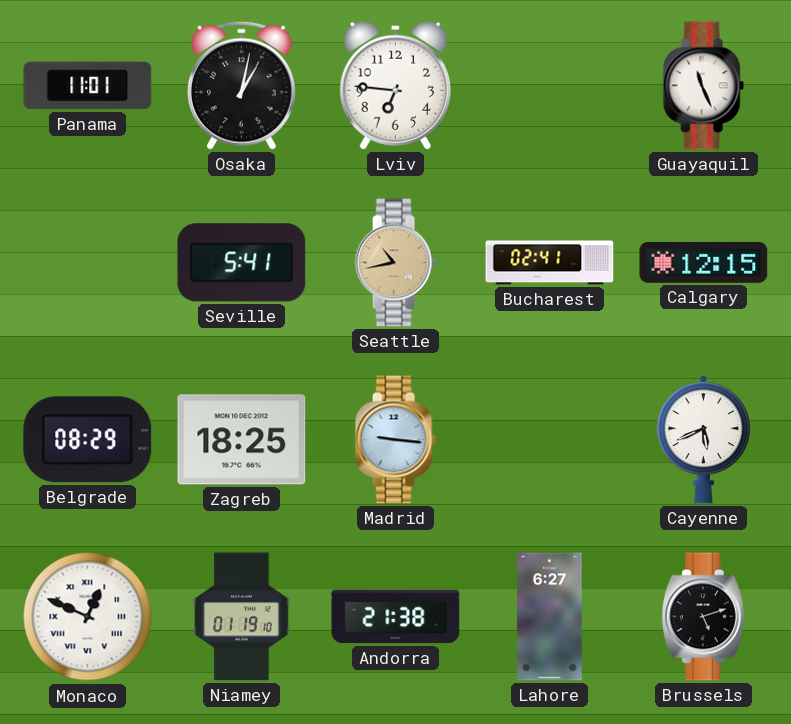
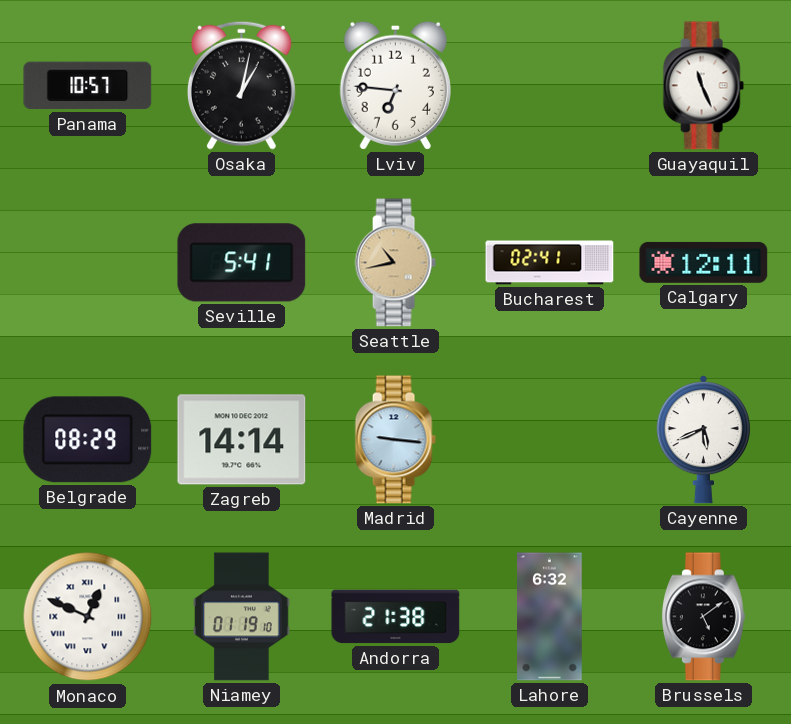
Panama: 11:01 -> 10:57
Calgary: 12:15 -> 12:11
Zagreb: 18:25 -> 14:14
Lahore: 6:27 -> 6:32
Brussels: 5:12 -> 5:09
